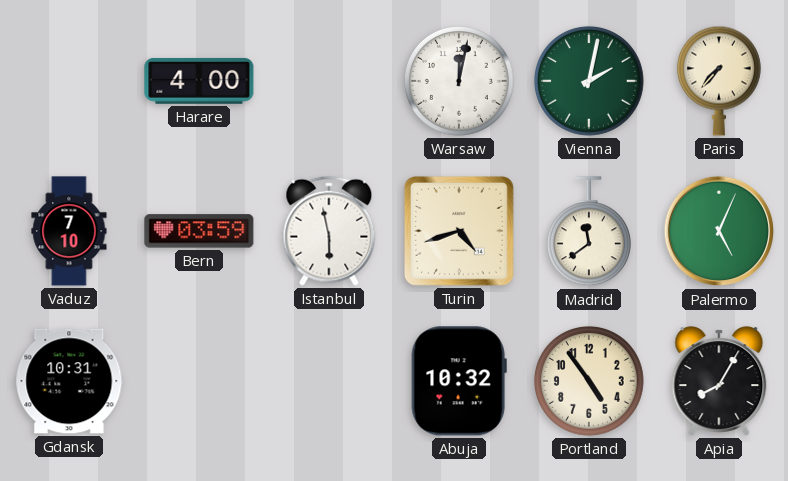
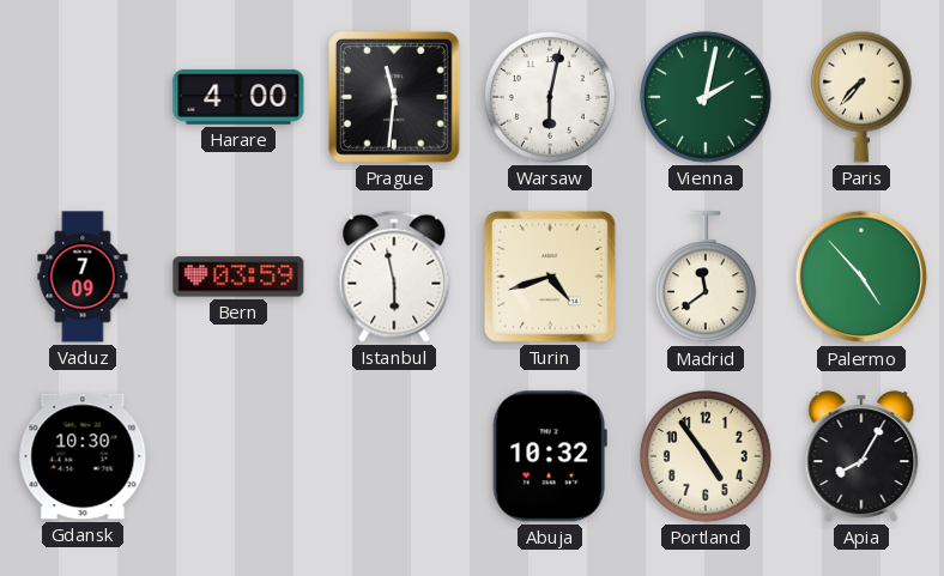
Prague: none -> 11:31
Warsaw: 12:02 -> 6:02
Vaduz: 7:10 -> 7:09
Palermo: 5:04 -> 4:53
Gdansk: 10:31 -> 10:30
